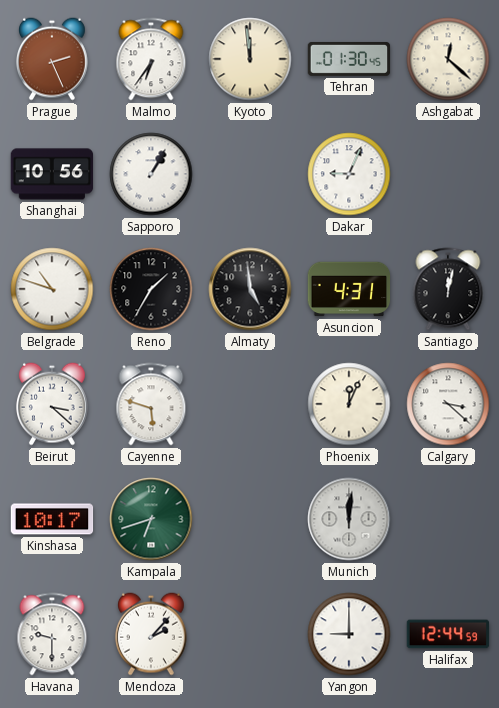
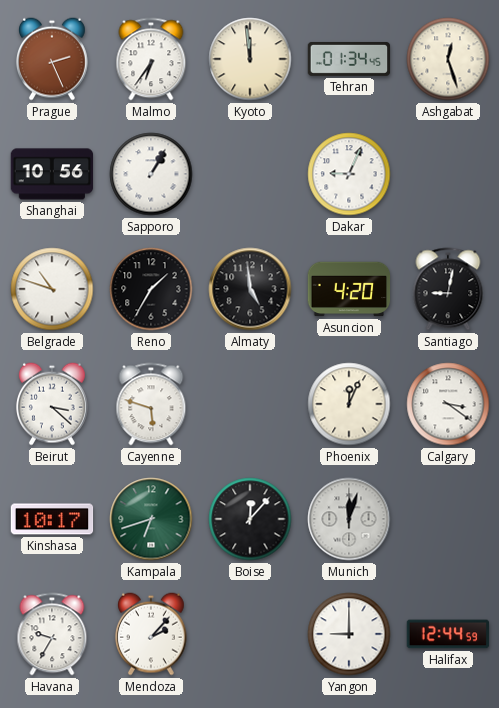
Tehran: 01:30 -> 01:34
Ashgabat: 12:22 -> 12:27
Asuncion: 4:31 -> 4:20
Santiago: 12:02 -> 9:02
Calgary: 3:22 -> 3:21
Boise: none -> 12:07
Munich: 12:01 -> 12:03
Havana: 9:30 -> 9:35
